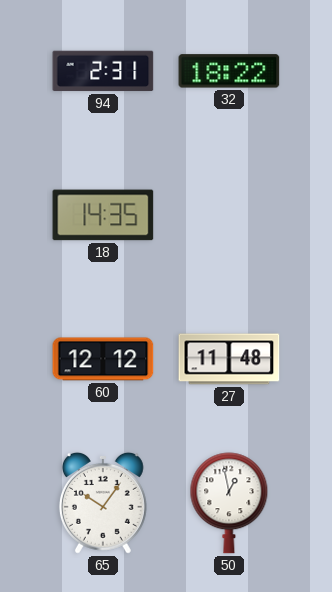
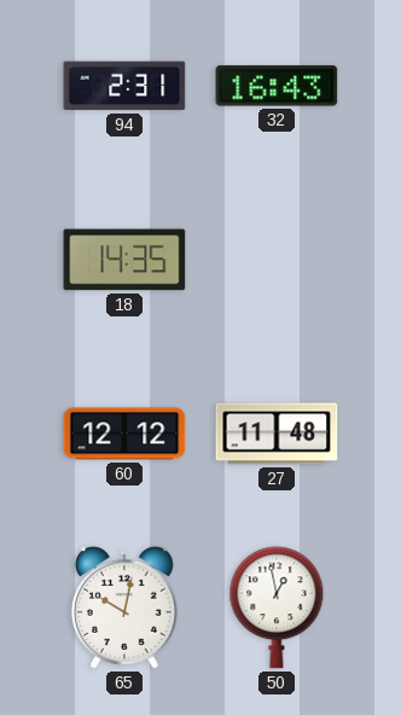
32: 18:22 -> 16:43
65: 10:06 -> 10:02
